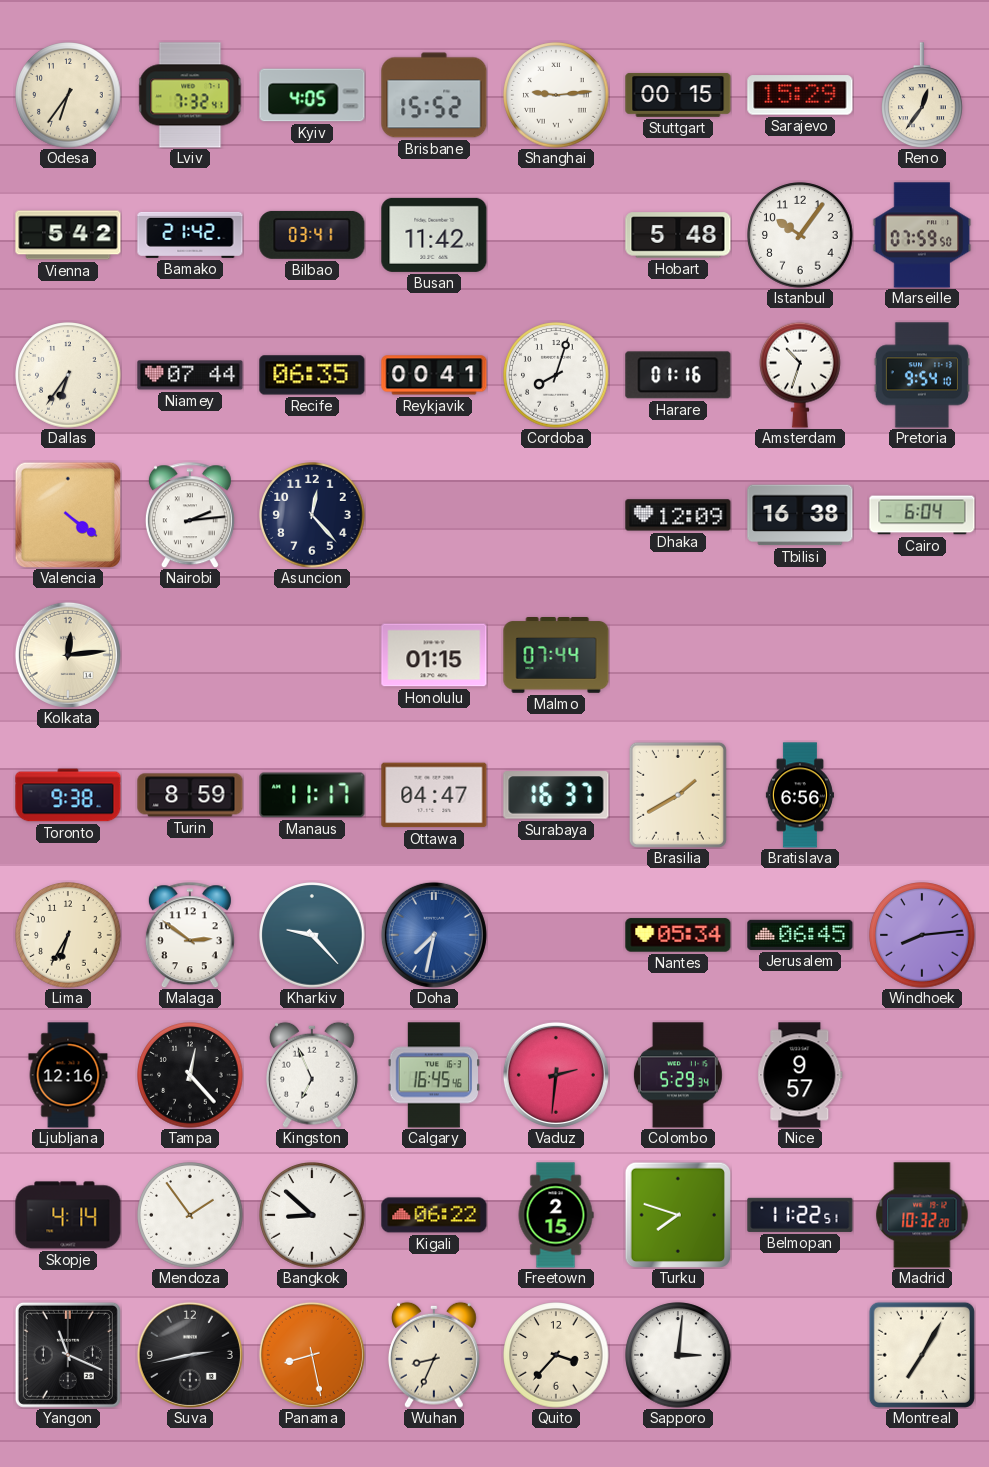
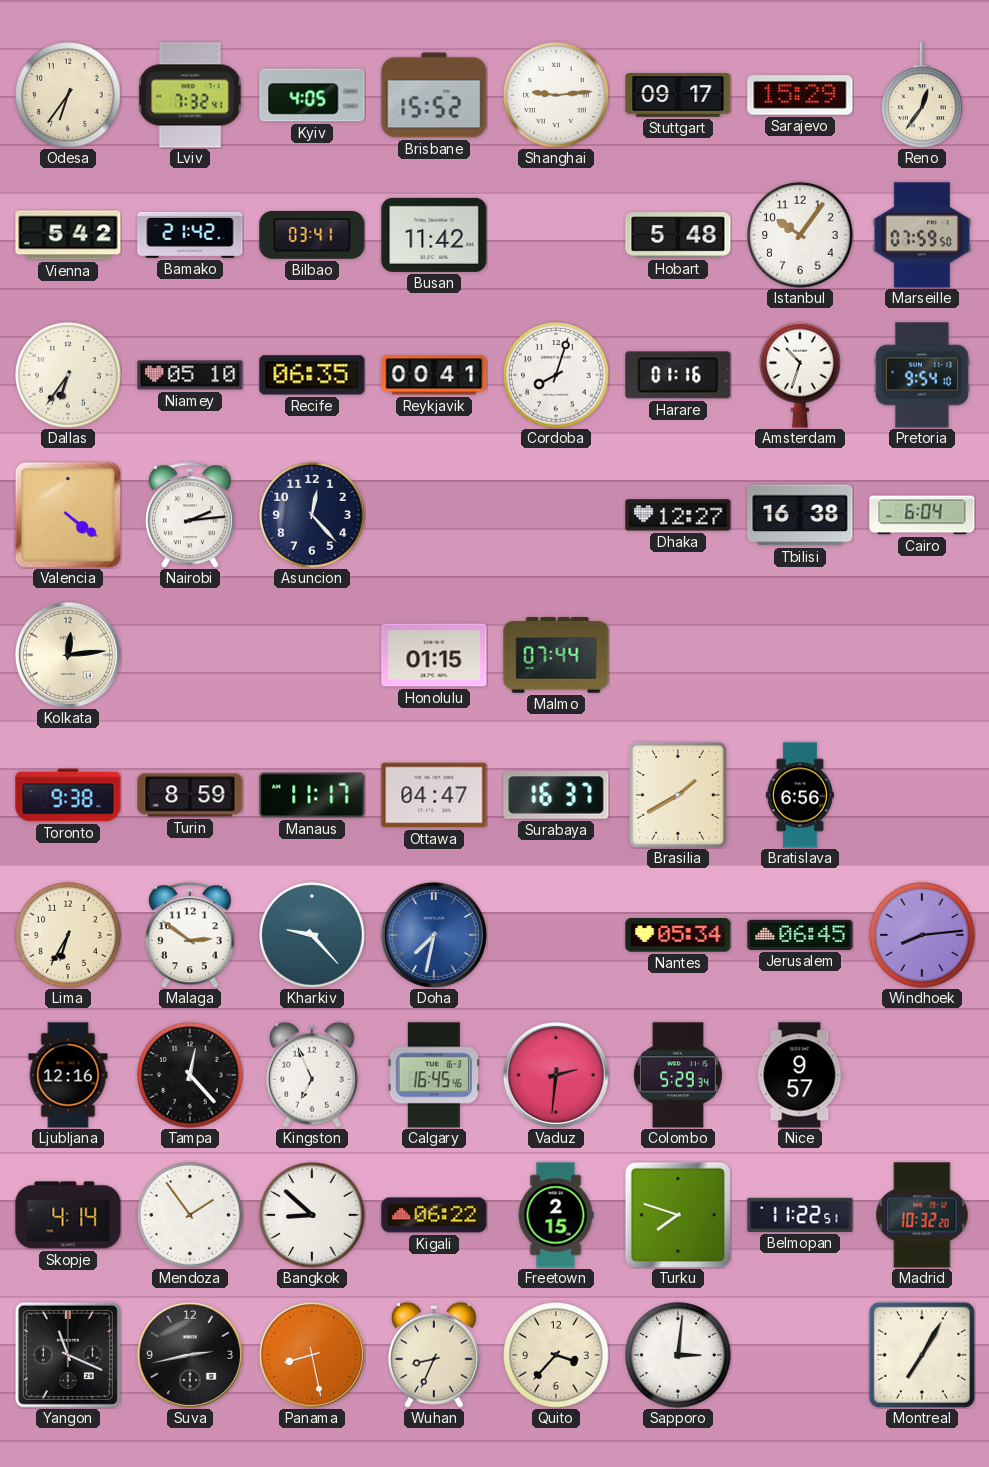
Stuttgart: 00:15 -> 09:17
Niamey: 07:44 -> 05:10
Dhaka: 12:09 -> 12:27
